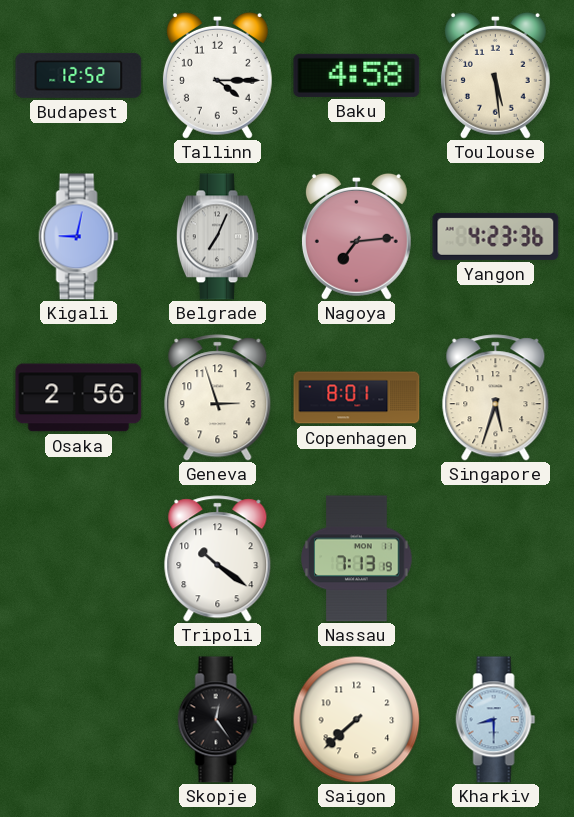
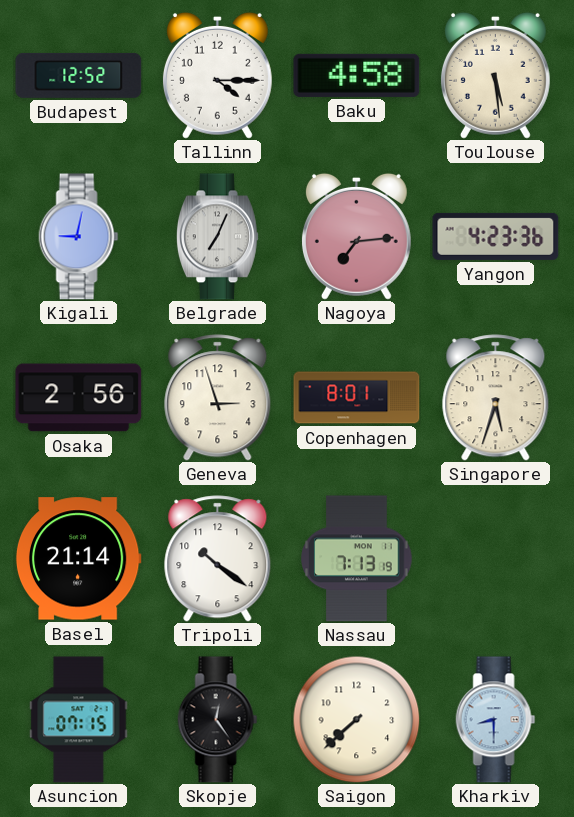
Basel: none -> 21:14
Asuncion: none -> 07:15
